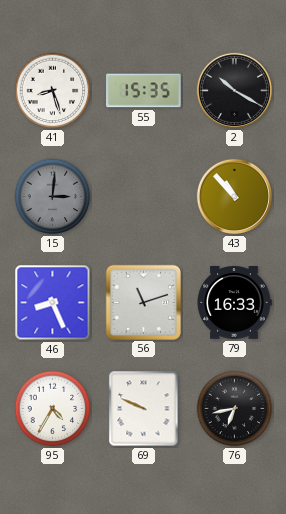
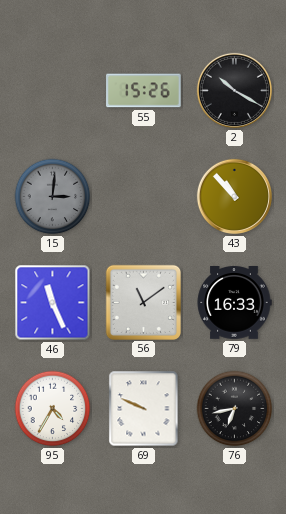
41: 8:27 -> none
55: 15:35 -> 15:26
46: 8:26 -> 11:26
56: 11:12 -> 11:09
